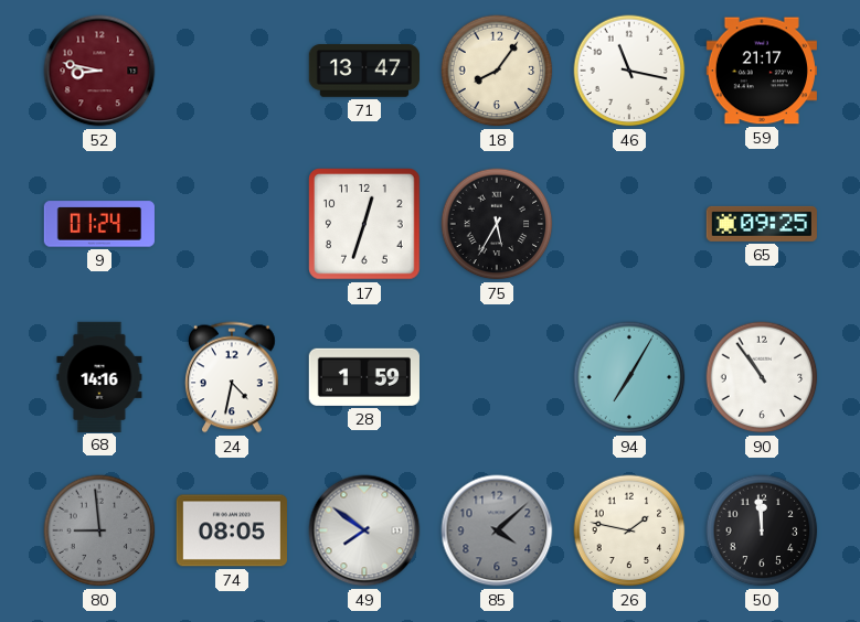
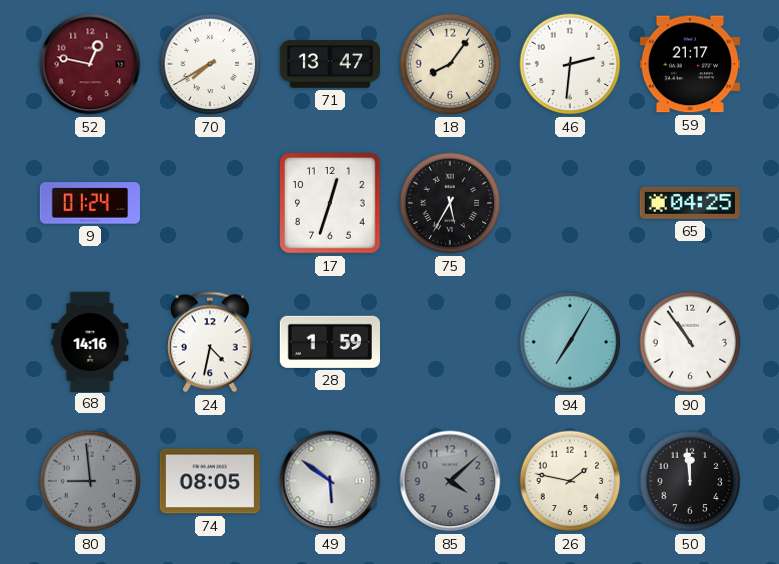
52: 8:47 -> 12:47
70: none -> 7:40
46: 11:17 -> 2:31
65: 09:25 -> 04:25
49: 7:51 -> 5:51
